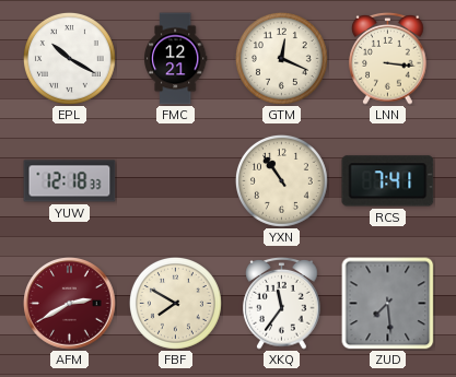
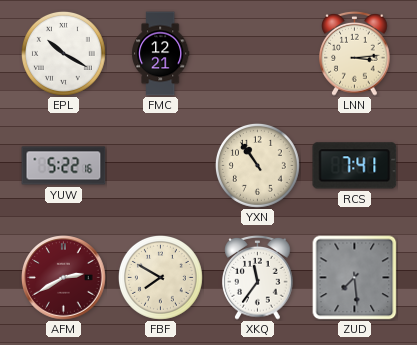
GTM: 12:19 -> none
LNN: 3:16 -> 3:14
YUW: 12:18 -> 5:22
